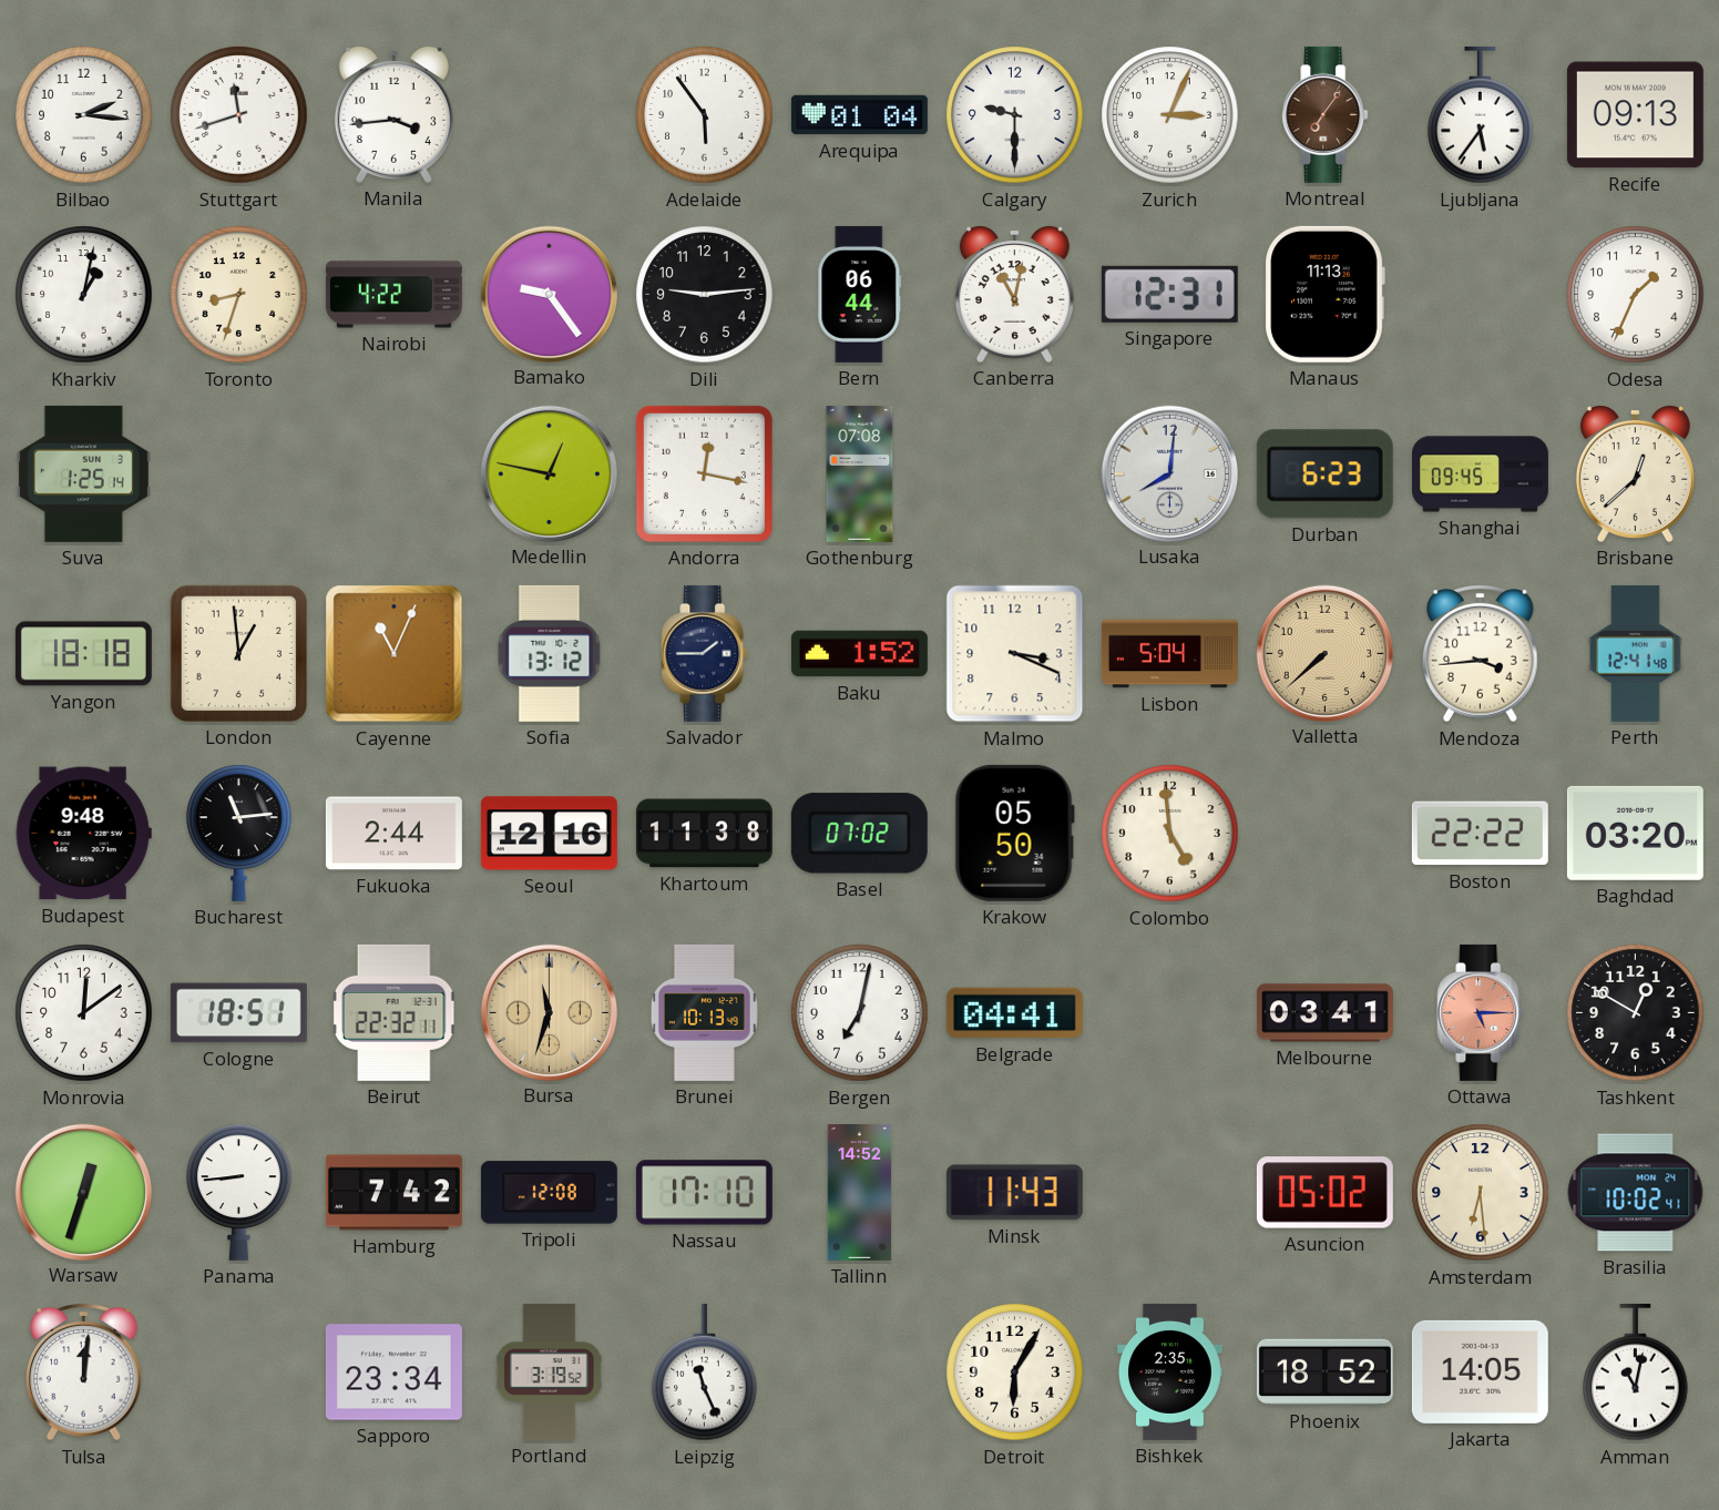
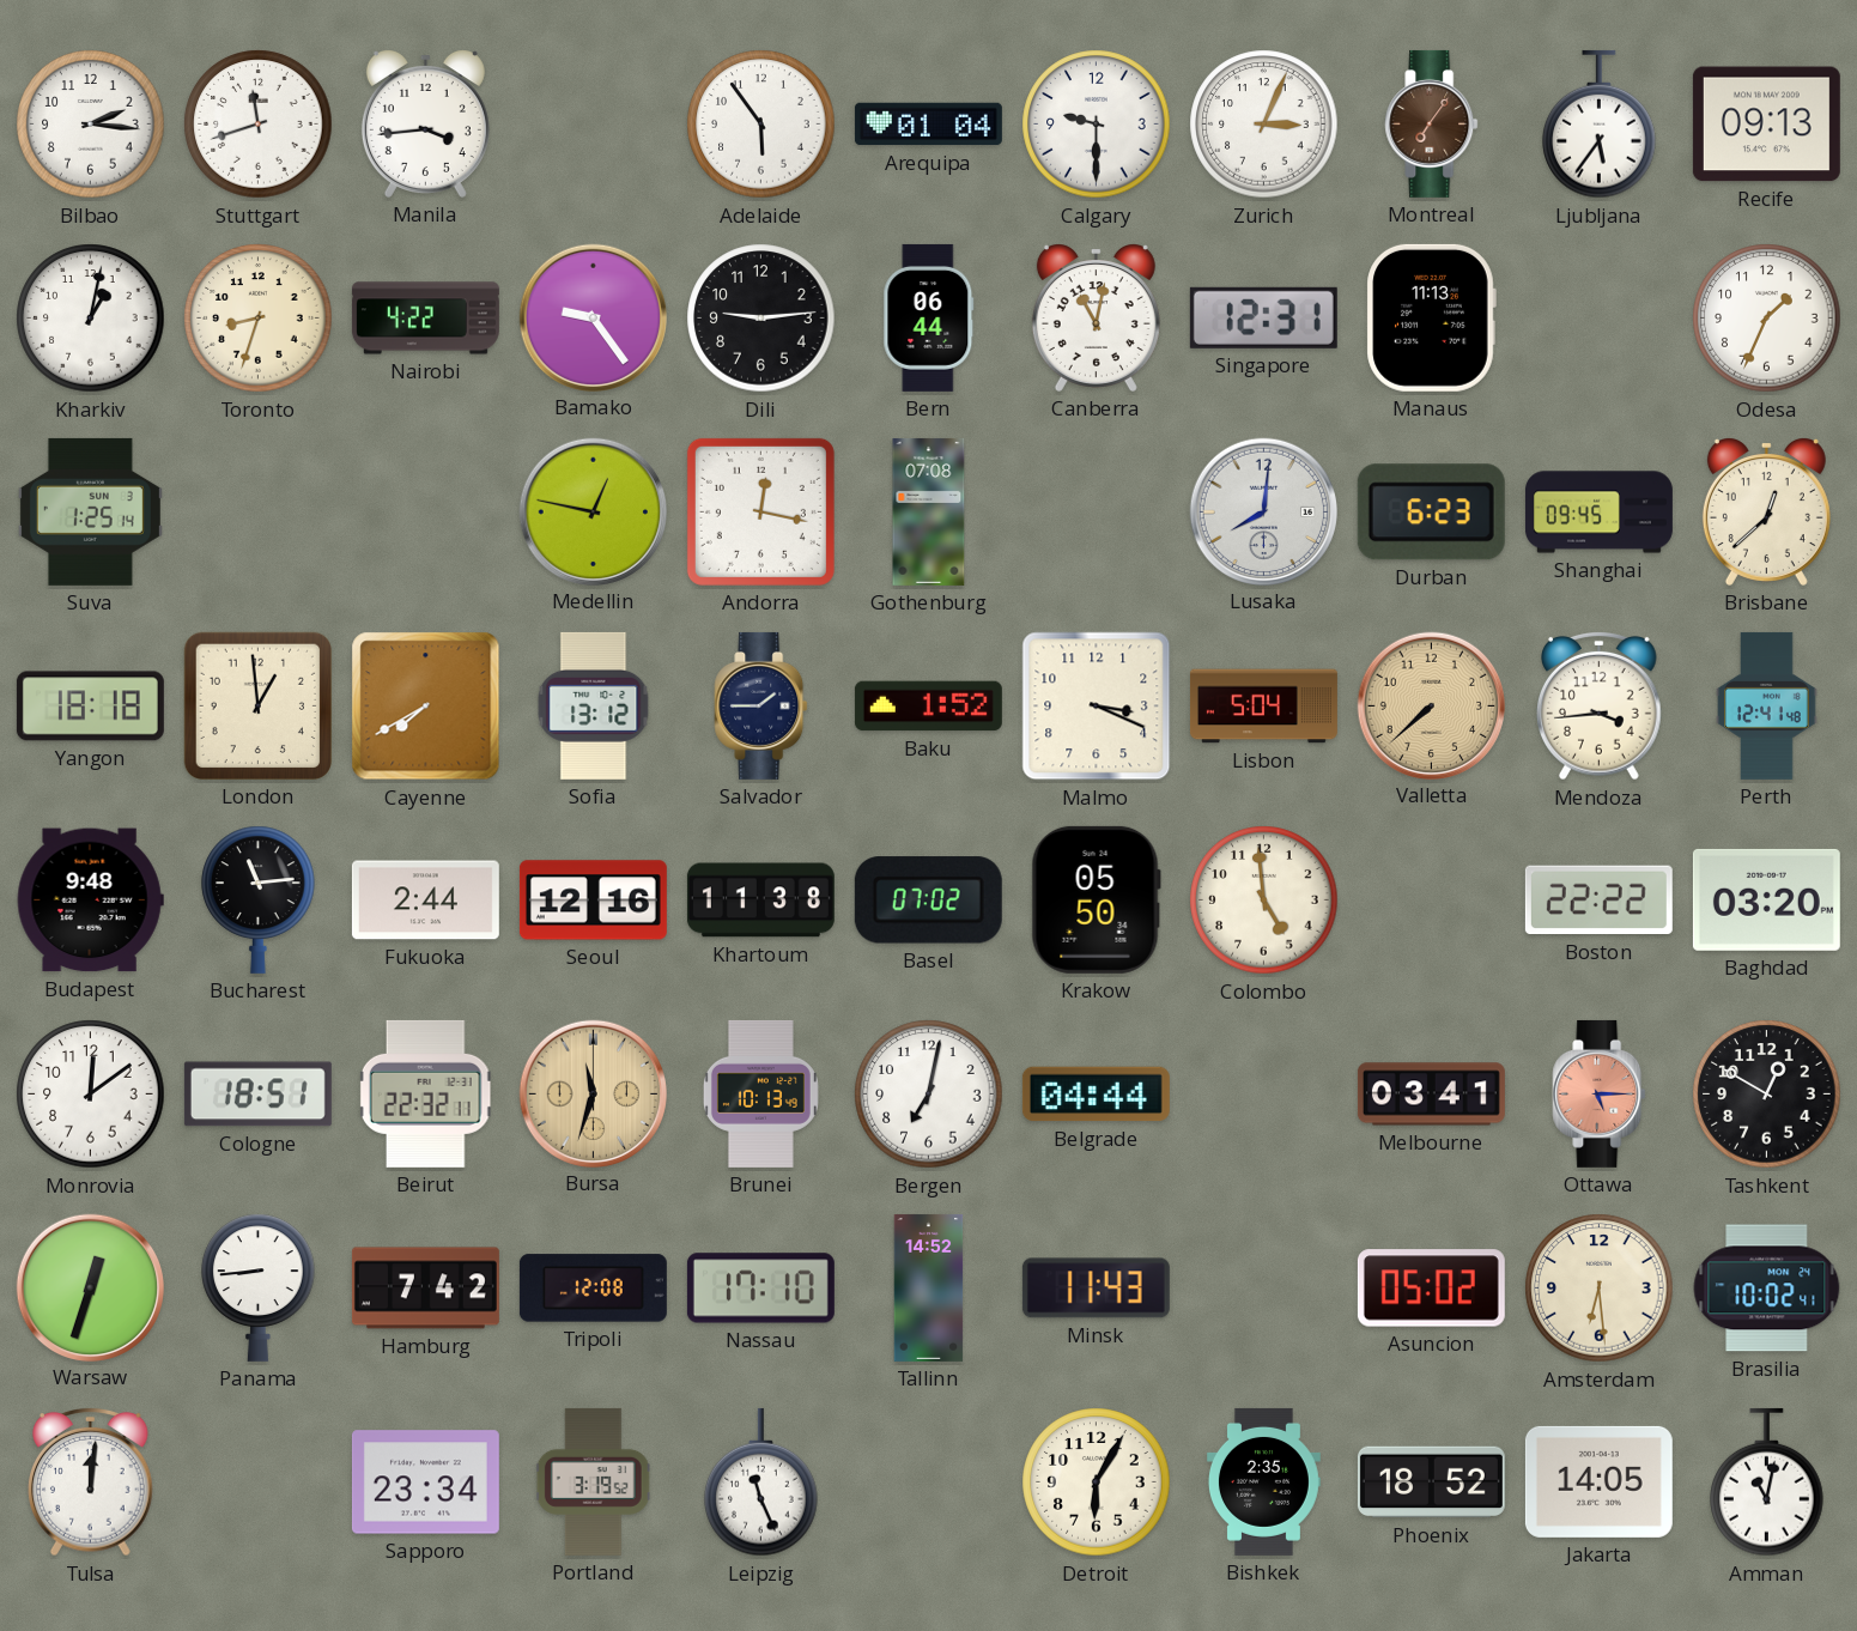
Cayenne: 11:04 -> 7:40
Belgrade: 04:41 -> 04:44
